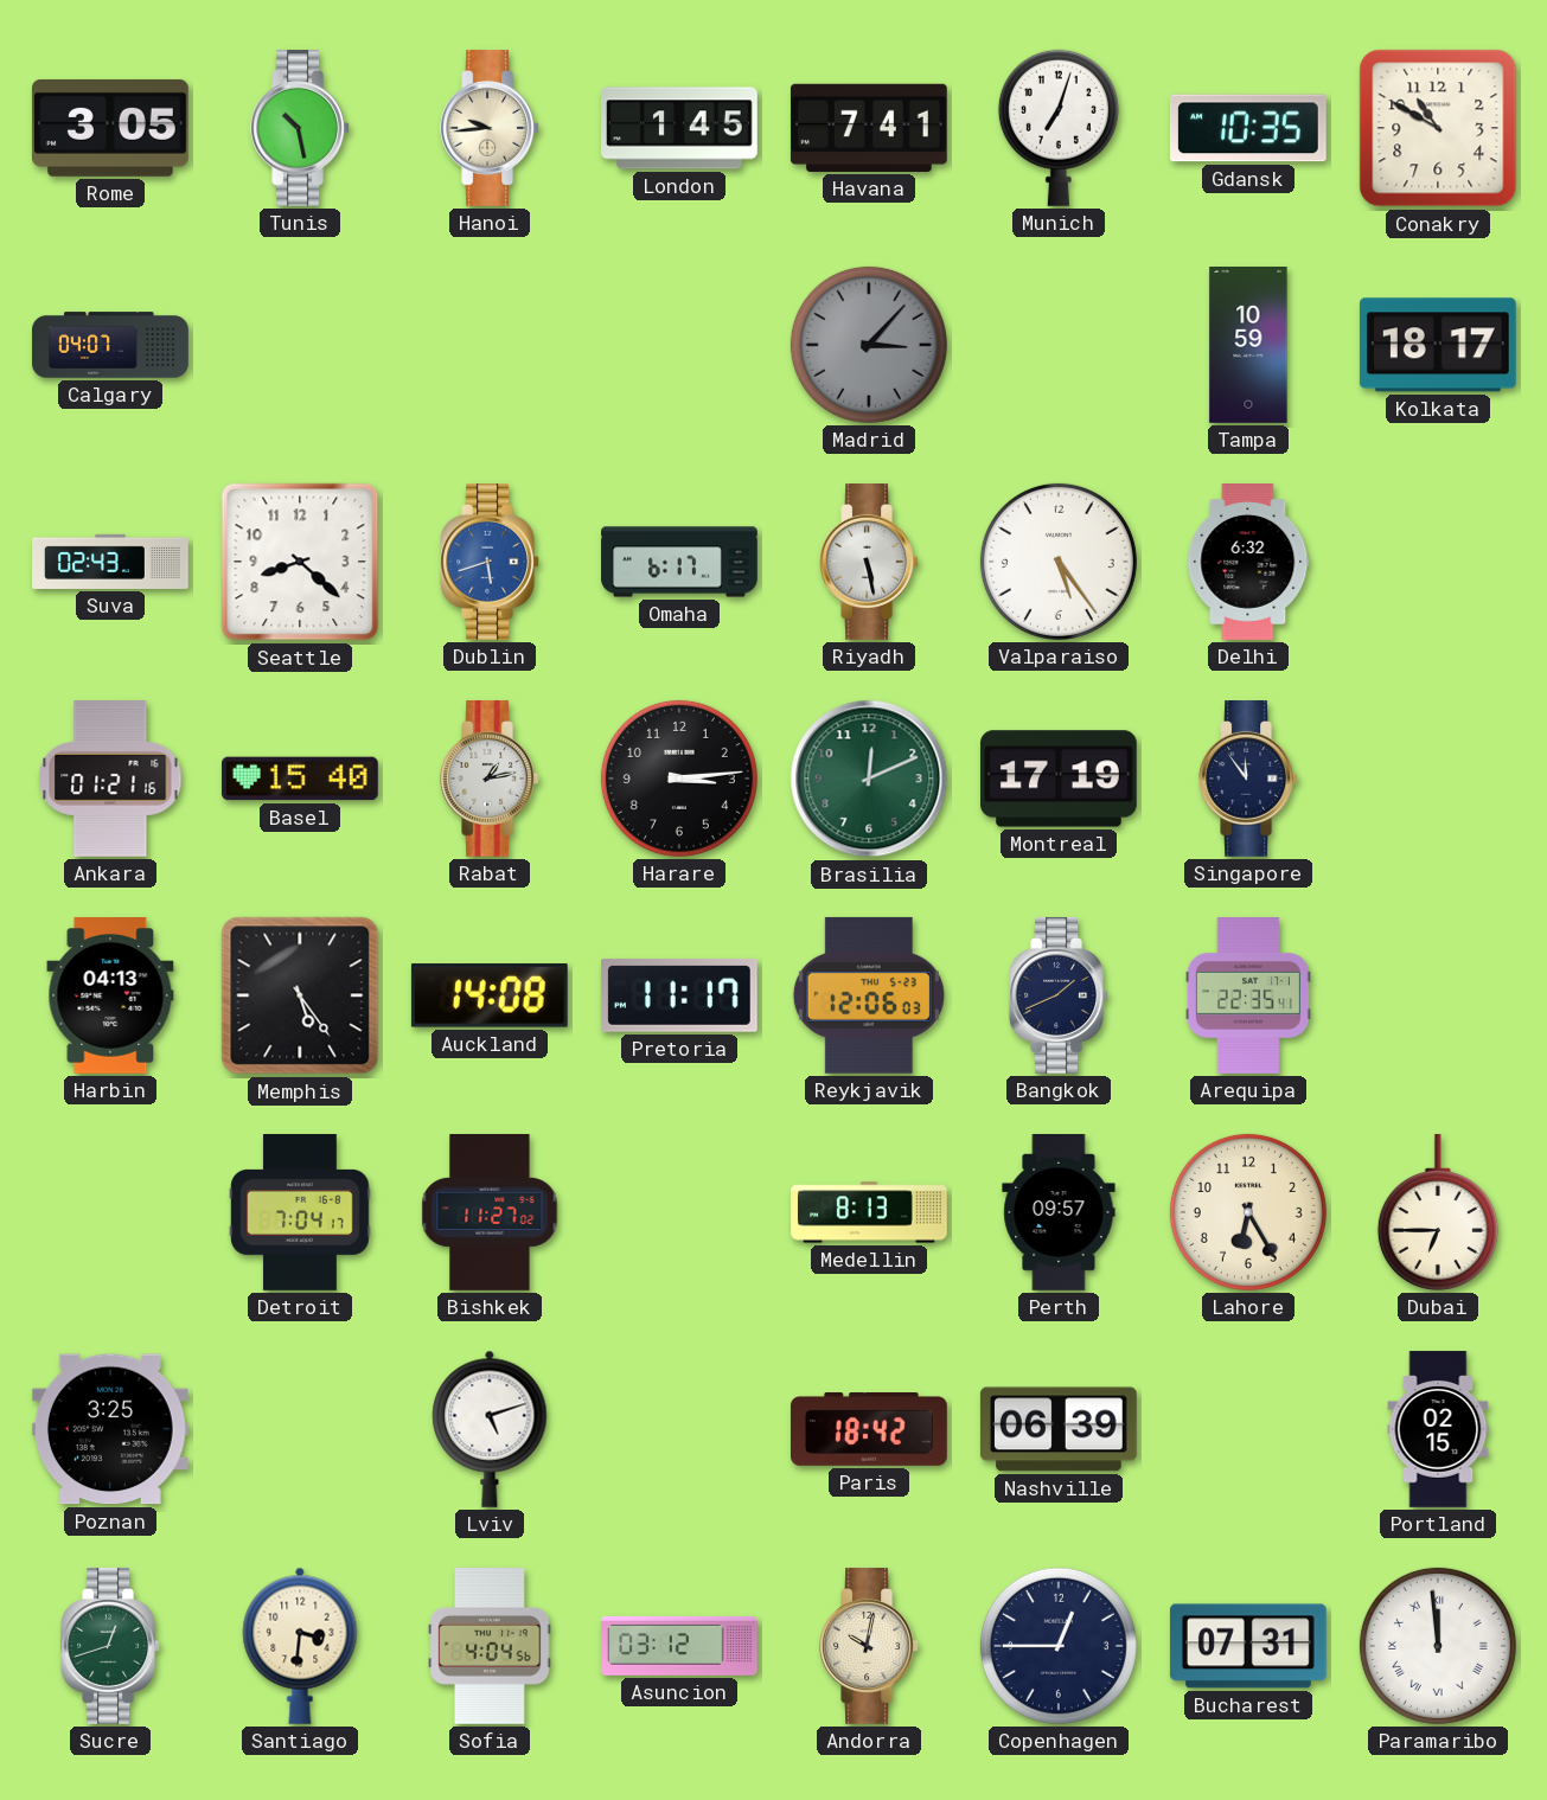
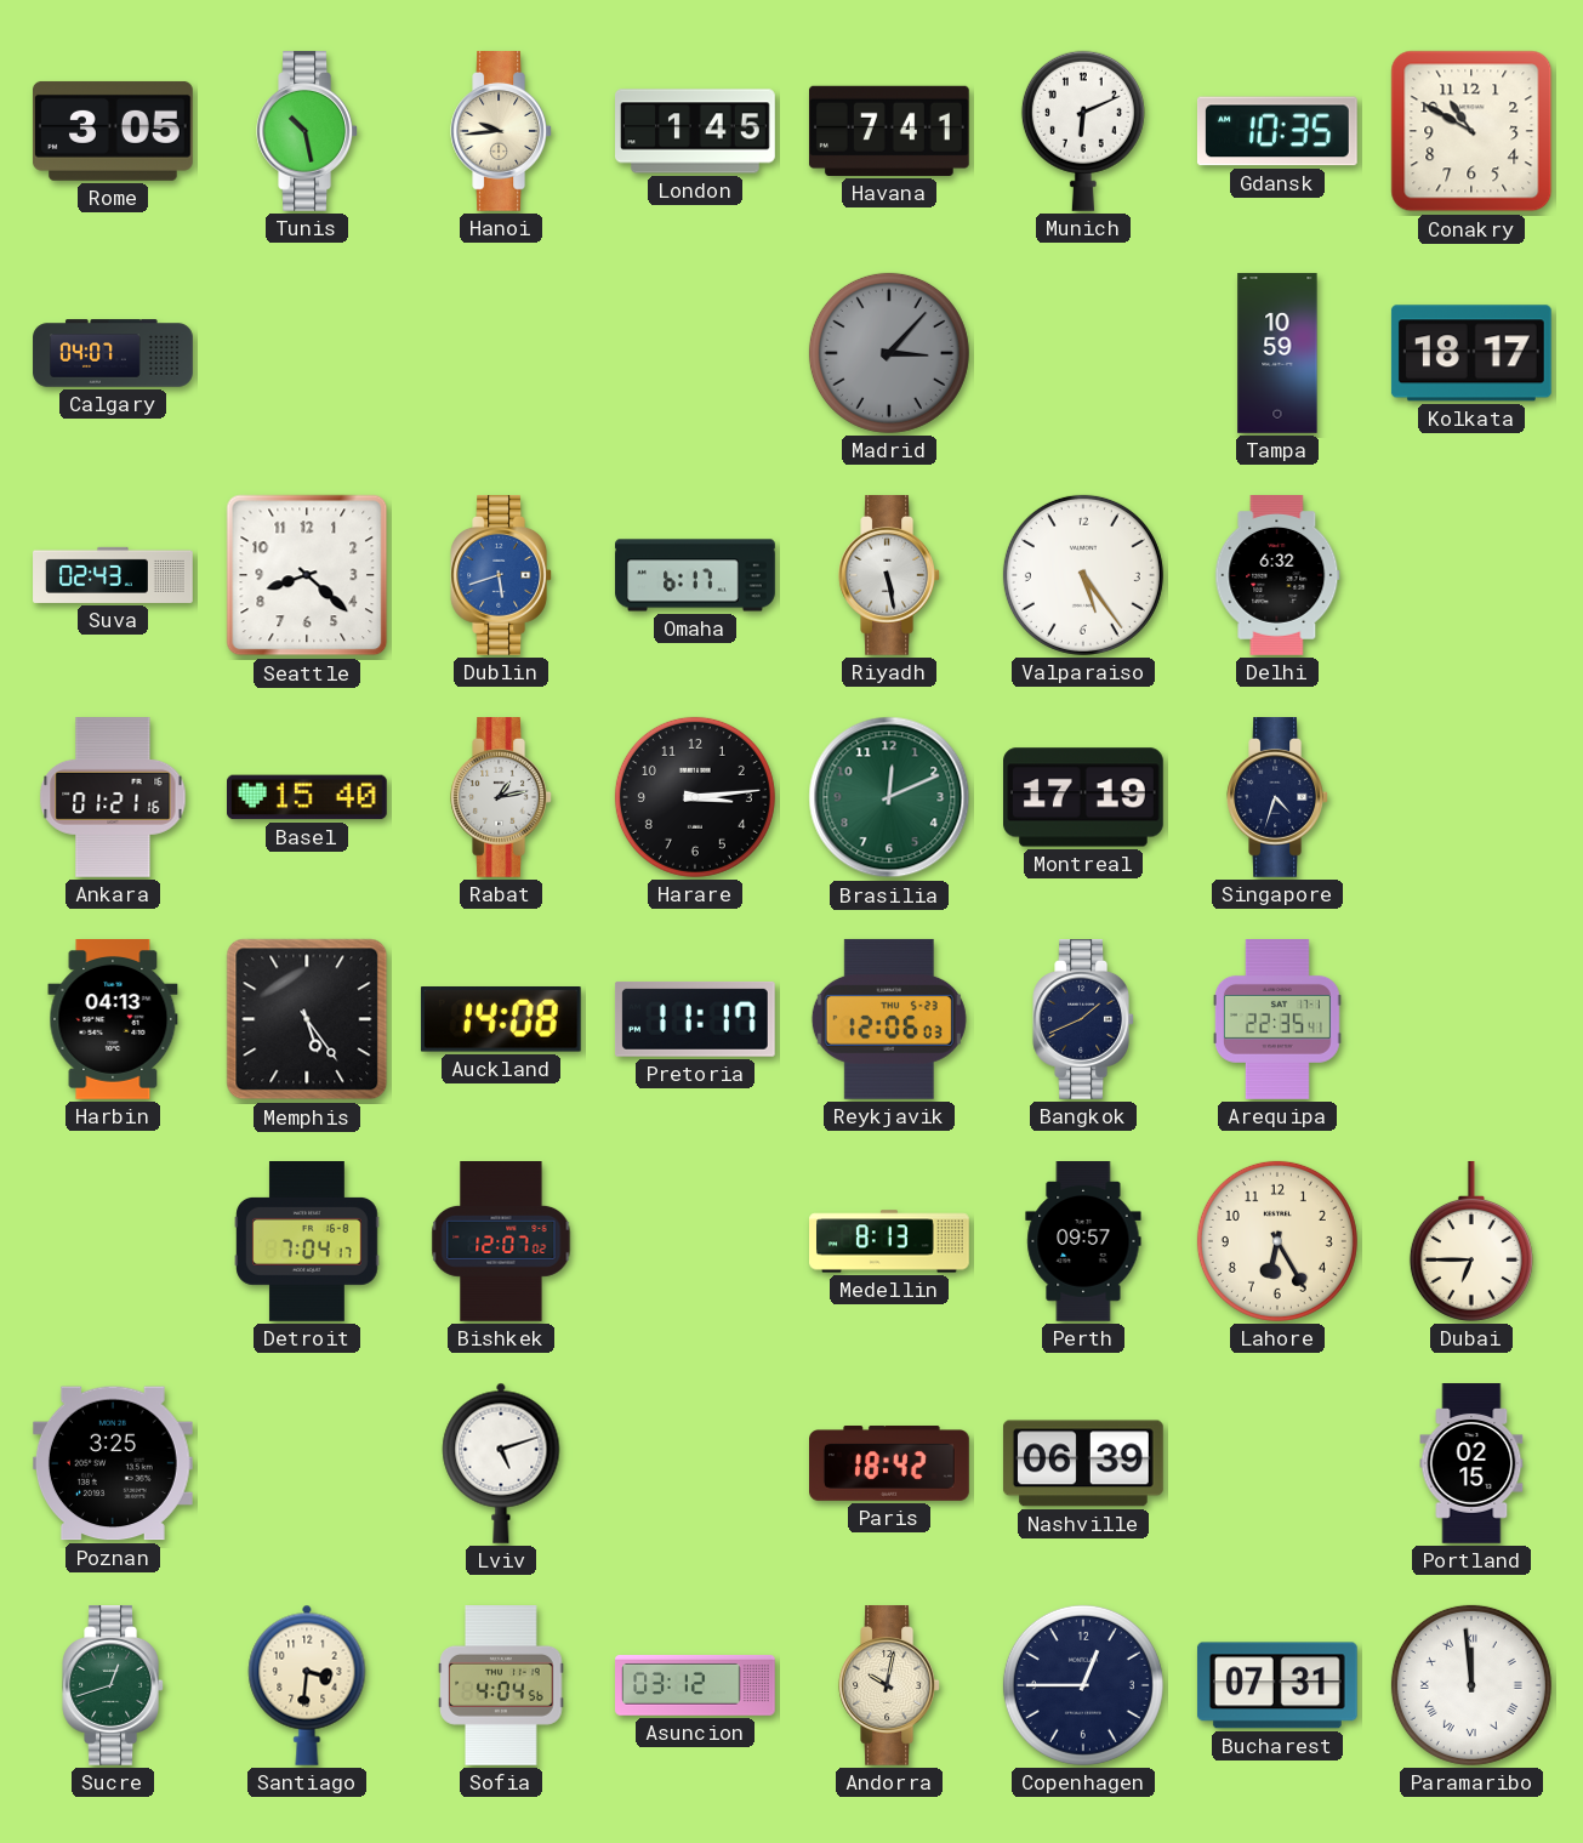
Munich: 7:03 -> 6:11
Singapore: 11:54 -> 4:33
Bishkek: 11:27 -> 12:07
